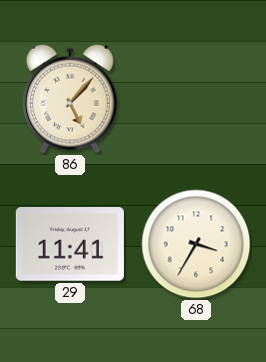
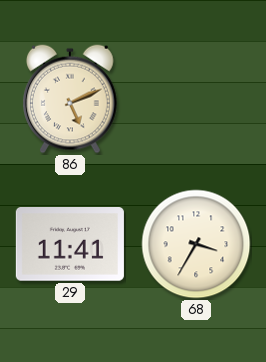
86: 5:07 -> 5:11
